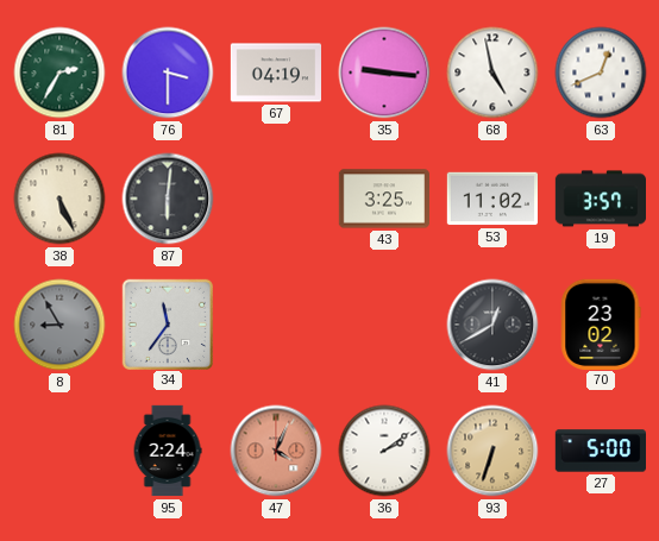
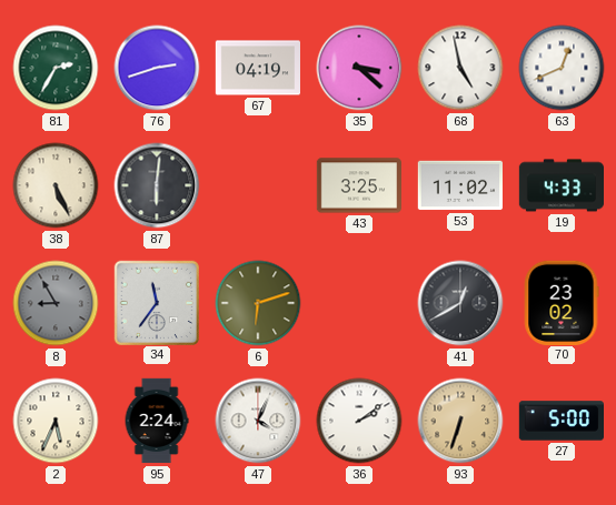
76: 3:30 -> 2:42
35: 9:16 -> 3:22
19: 3:57 -> 4:33
6: none -> 6:12
2: none -> 5:34
47 dial: salmon -> white
